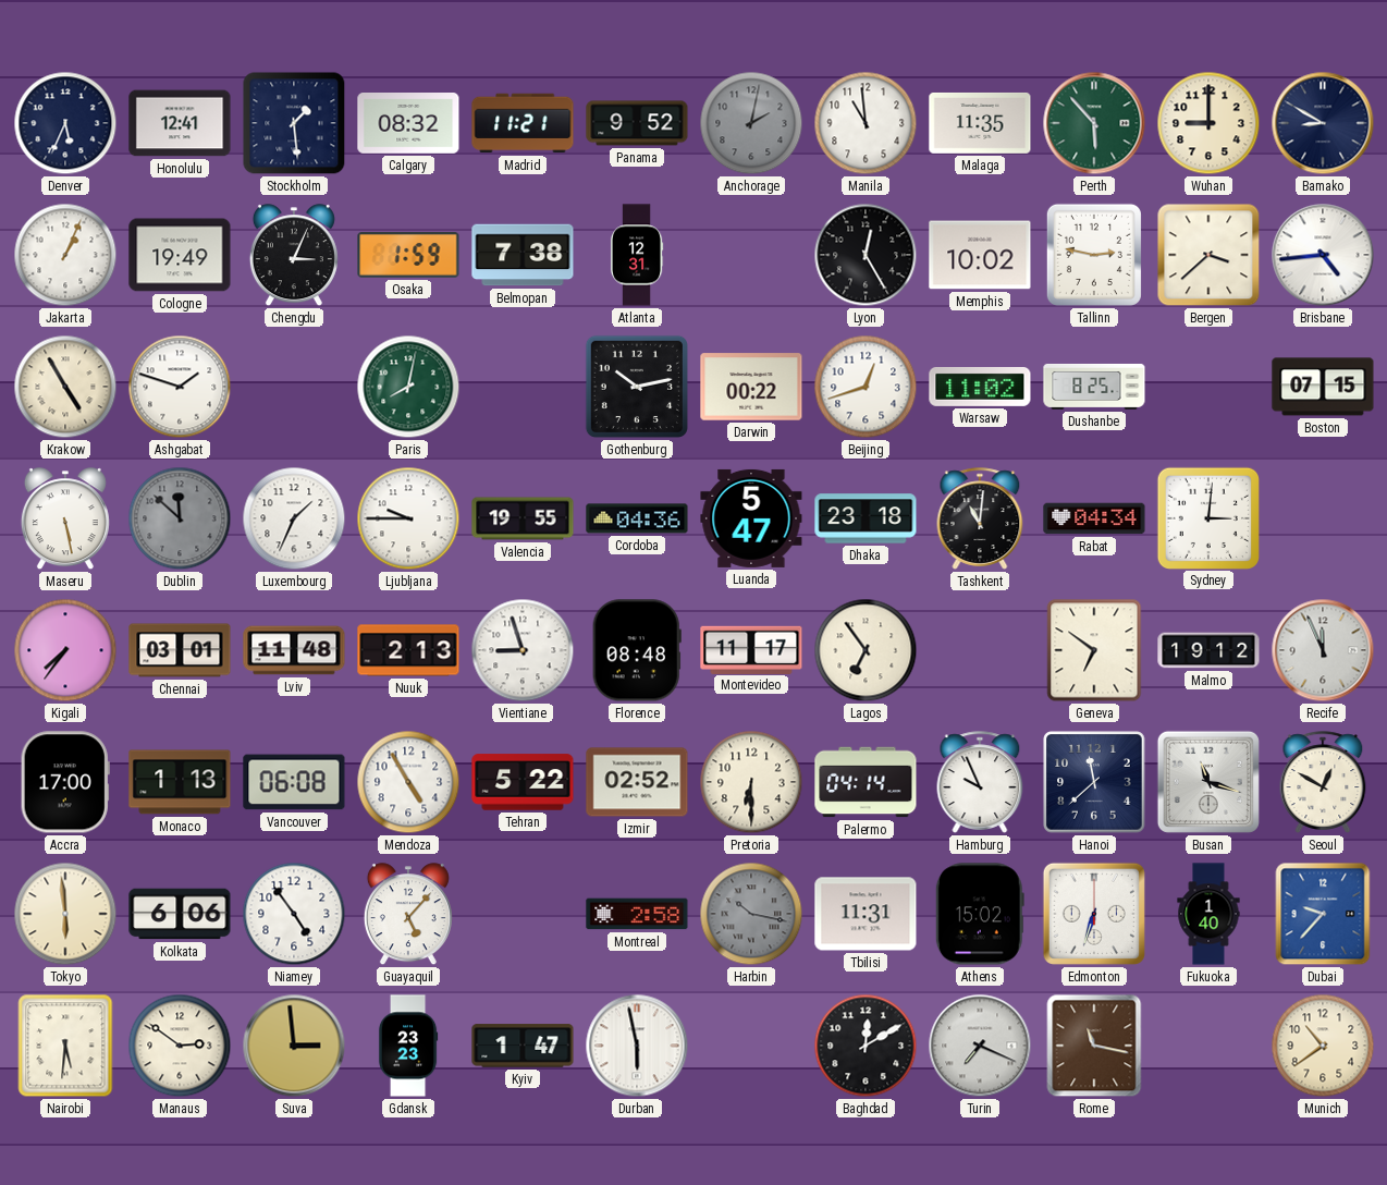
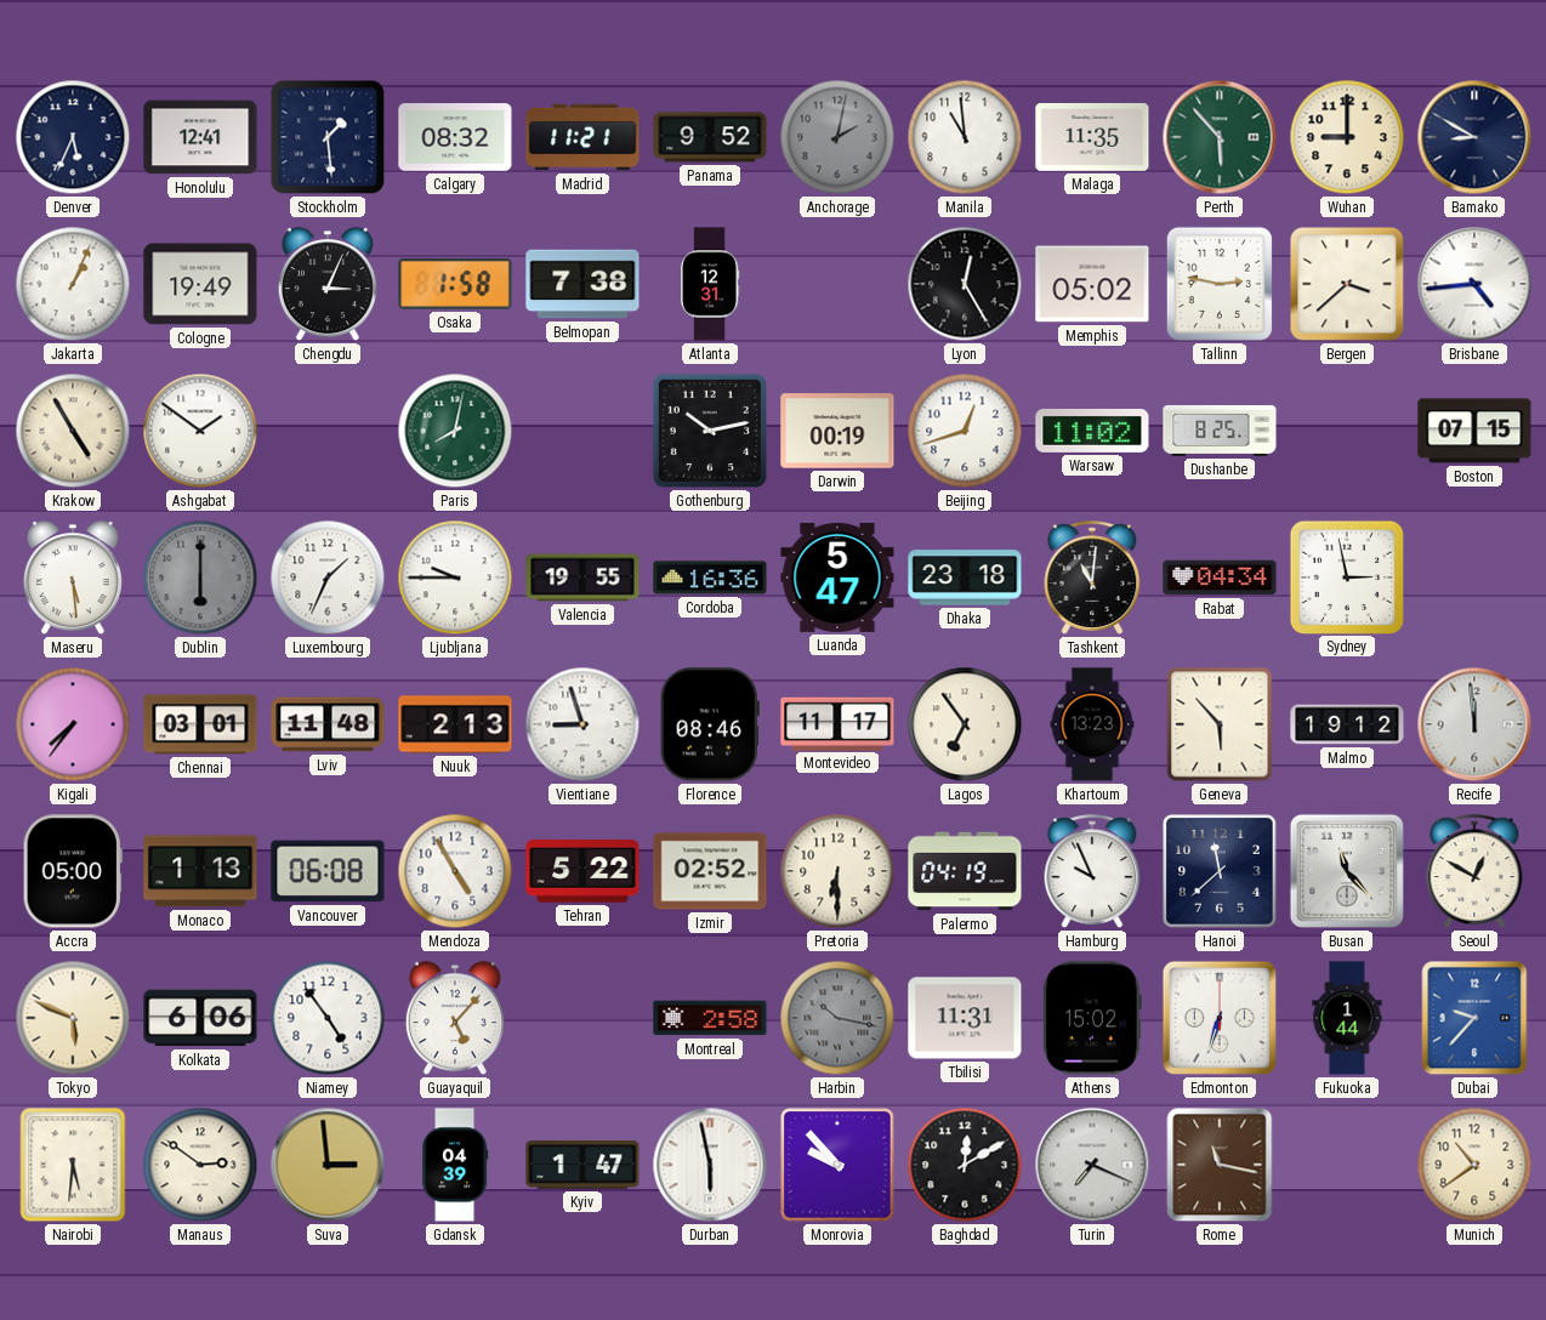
Osaka: 1:59 -> 1:58
Memphis: 10:02 -> 05:02
Ashgabat: 1:48 -> 1:51
Darwin: 00:22 -> 00:19
Maseru: 5:28 -> 5:29
Dublin: 11:52 -> 6:00
Cordoba: 04:36 -> 16:36
Sydney: 3:01 -> 2:58
Florence: 08:48 -> 08:46
Khartoum: none -> 13:23
Geneva: 6:51 -> 5:53
Recife: 11:56 -> 11:59
Accra: 17:00 -> 05:00
Palermo: 04:14 -> 04:19
Busan: 11:18 -> 11:23
Tokyo: 5:59 -> 5:49
Fukuoka: 1:40 -> 1:44
Gdansk: 23:23 -> 04:39
Monrovia: none -> 9:53
